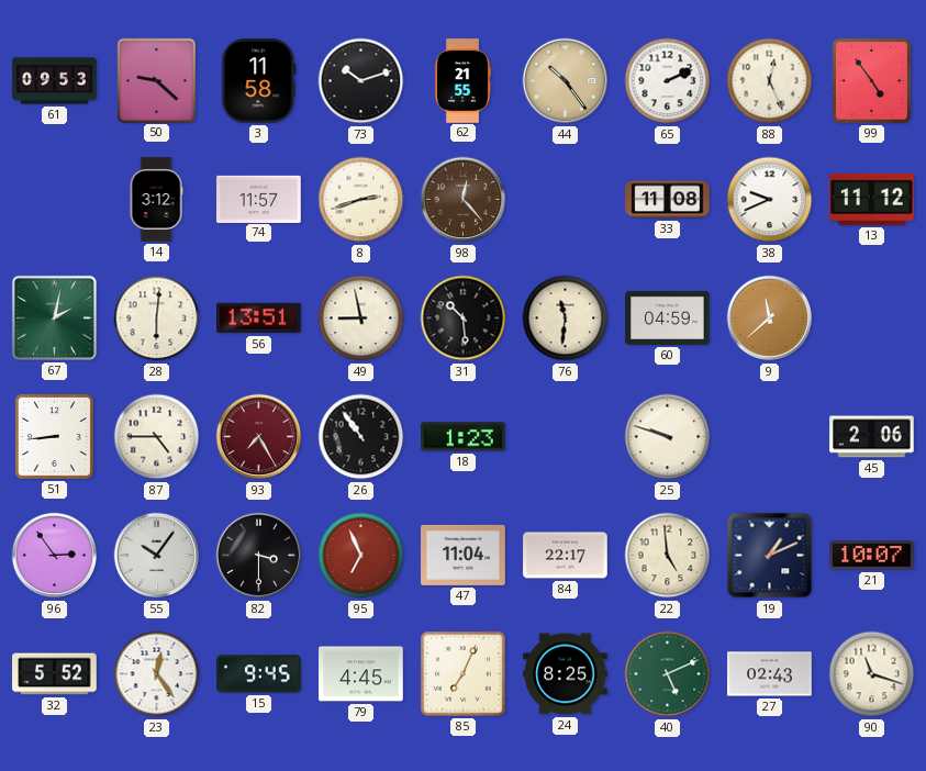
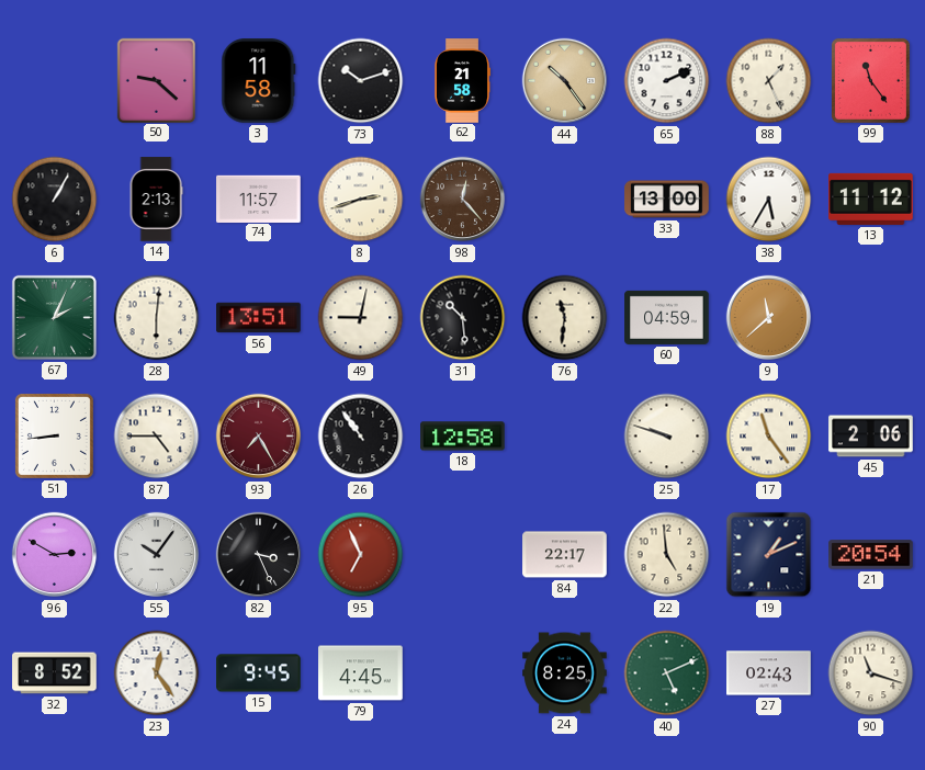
61: 09:53 -> none
62: 21:55 -> 21:58
88: 12:26 -> 1:26
99: 4:54 -> 11:24
6: none -> 1:05
14: 3:12 -> 2:13
33: 11:08 -> 13:00
38: 9:41 -> 5:35
67: 2:02 -> 2:04
49: 8:58 -> 9:02
18: 1:23 -> 12:58
17: none -> 11:24
96: 2:54 -> 2:50
82: 3:30 -> 3:26
47: 11:04 -> none
21: 10:07 -> 20:54
32: 5:52 -> 8:52
85: 7:04 -> none
